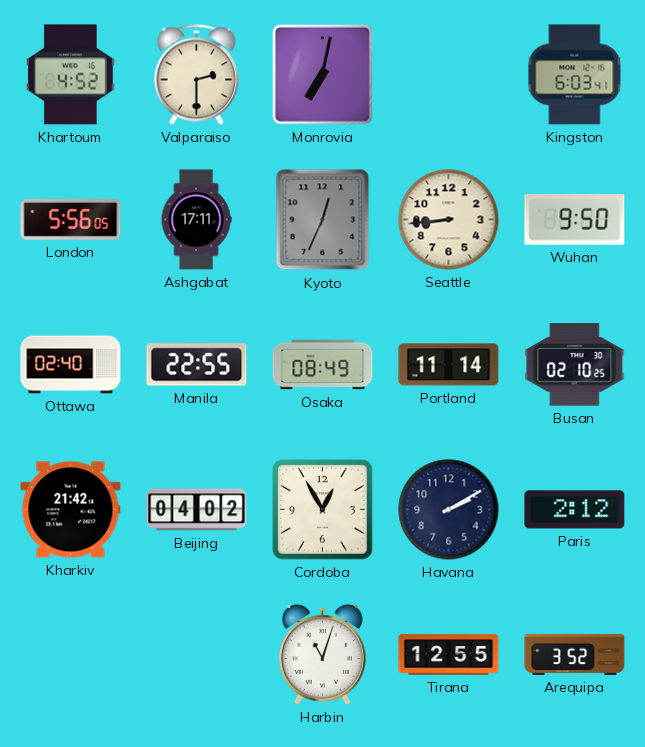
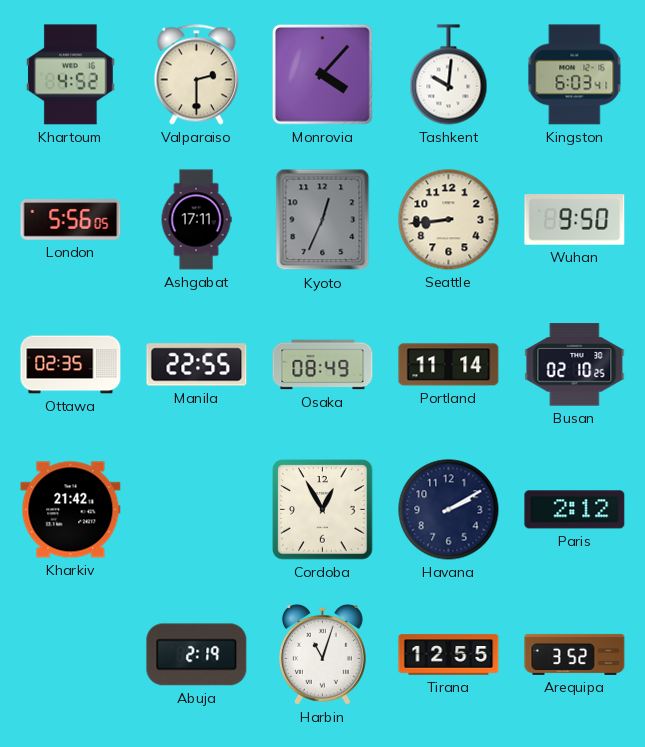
Monrovia: 7:02 -> 4:07
Tashkent: none -> 10:01
Ottawa: 02:40 -> 02:35
Beijing: 04:02 -> none
Abuja: none -> 2:19
